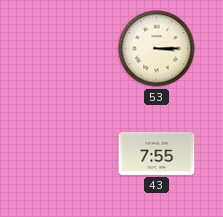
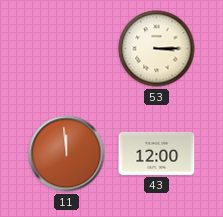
11: none -> 11:59
43: 7:55 -> 12:00
